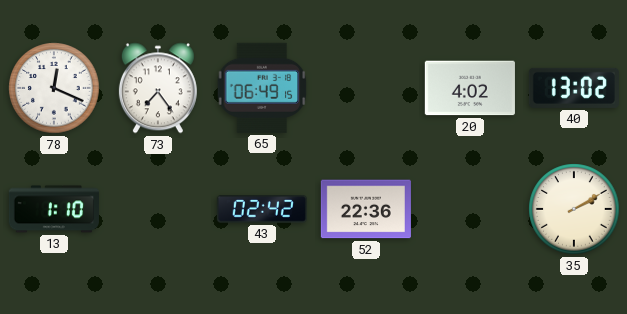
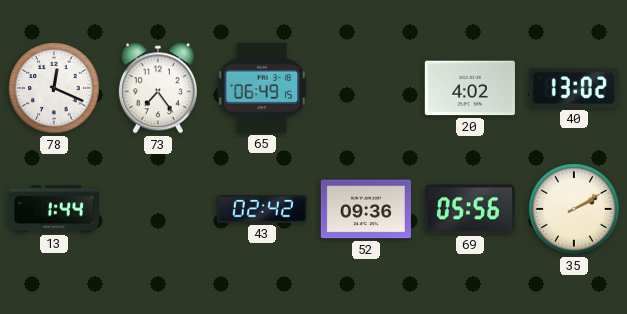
13: 1:10 -> 1:44
52: 22:36 -> 09:36
69: none -> 05:56
